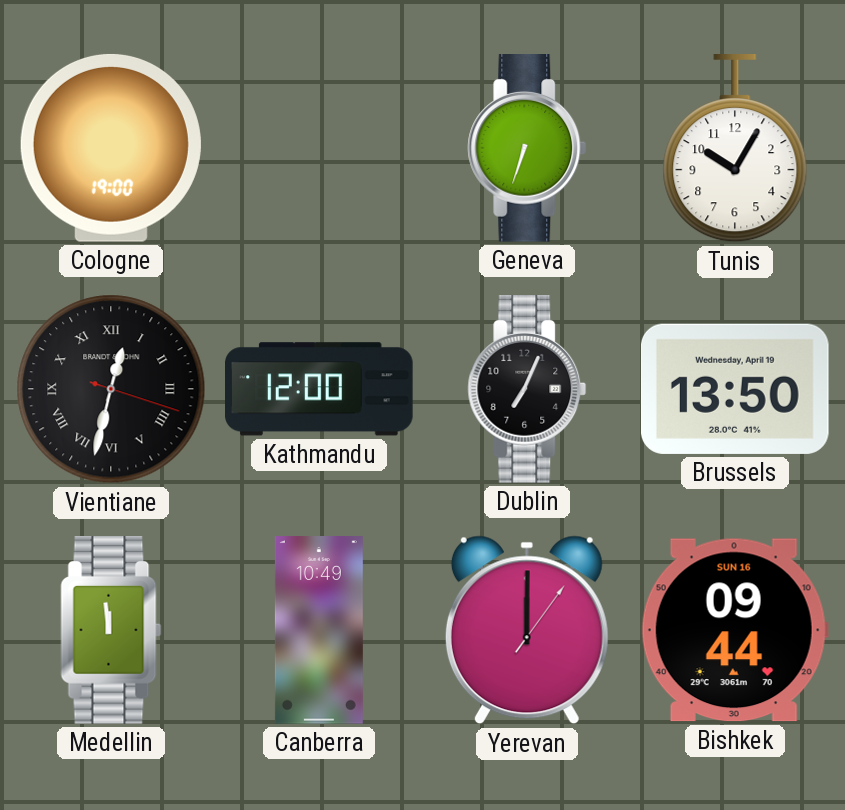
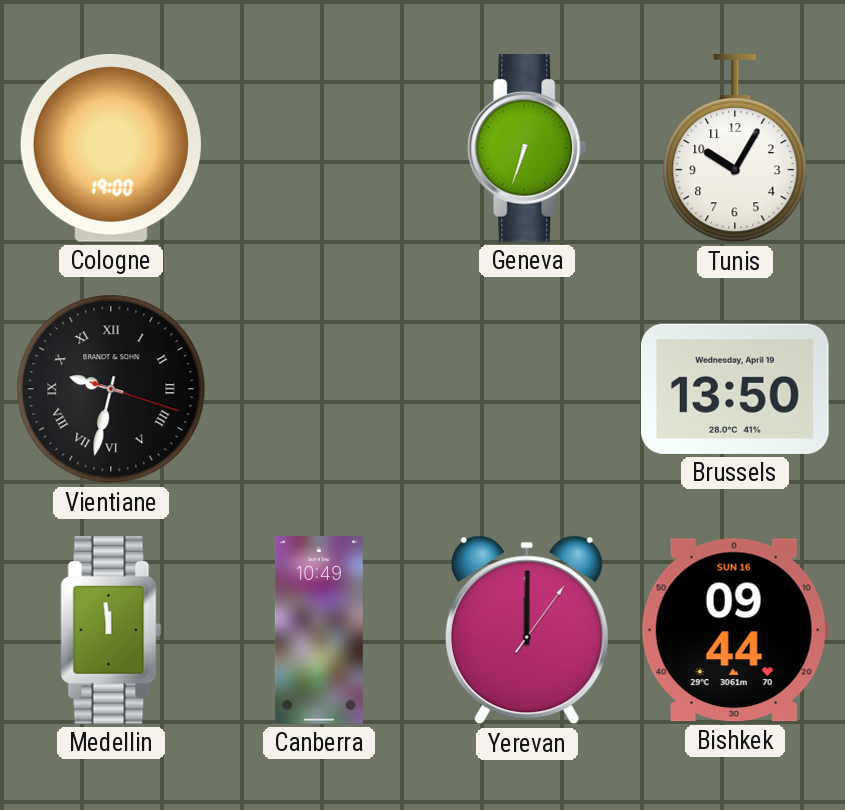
Vientiane: 12:32 -> 9:32
Kathmandu: 12:00 -> none
Dublin: 7:04 -> none
